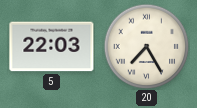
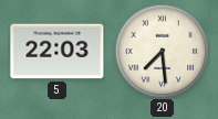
20: 7:25 -> 7:29
